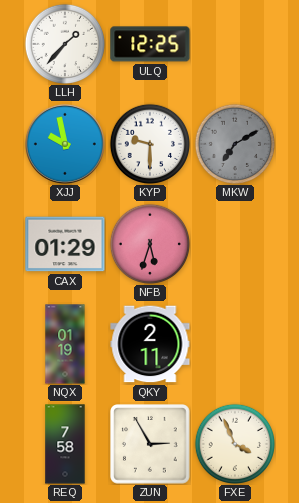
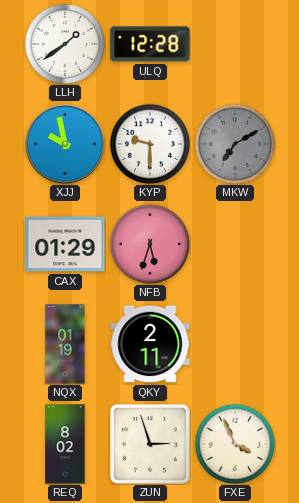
LLH: 1:37 -> 1:39
ULQ: 12:25 -> 12:28
REQ: 7:58 -> 8:02
ZUN: 2:55 -> 2:57
